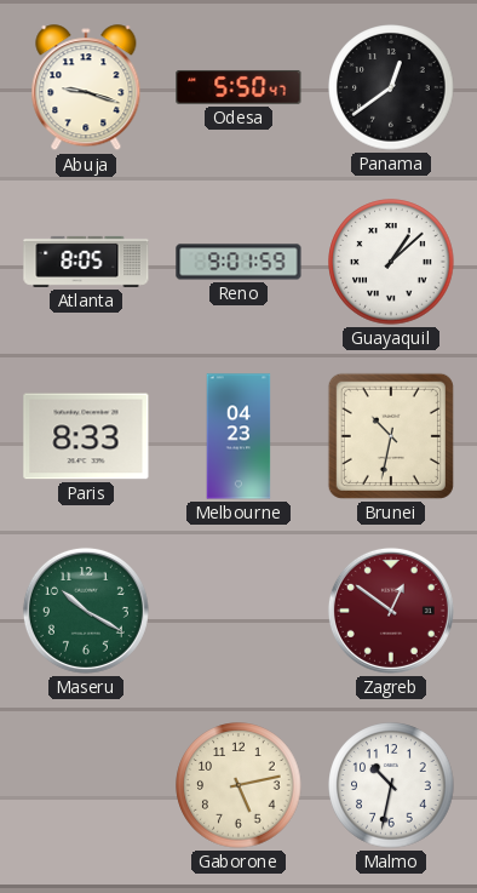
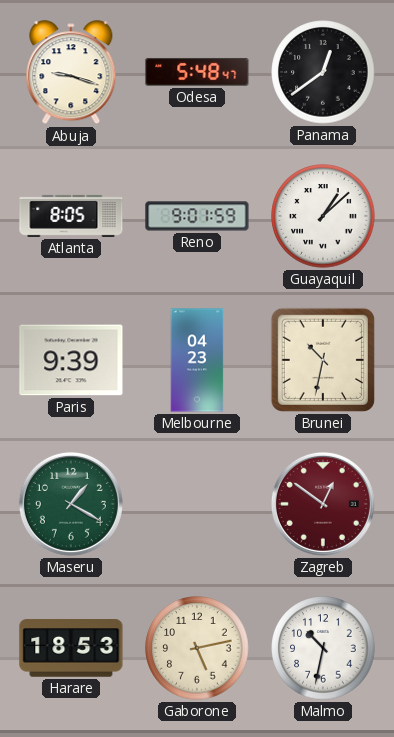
Odesa: 5:50 -> 5:48
Paris: 8:33 -> 9:39
Maseru: 10:20 -> 1:20
Harare: none -> 18:53
